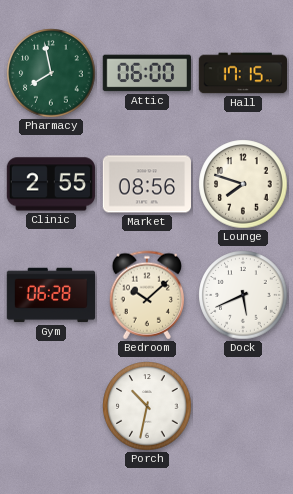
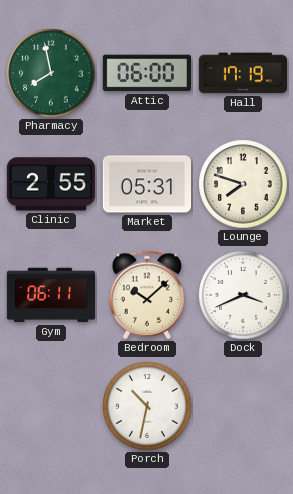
Hall: 17:15 -> 17:19
Market: 08:56 -> 05:31
Gym: 06:28 -> 06:11
Dock: 5:41 -> 3:41
